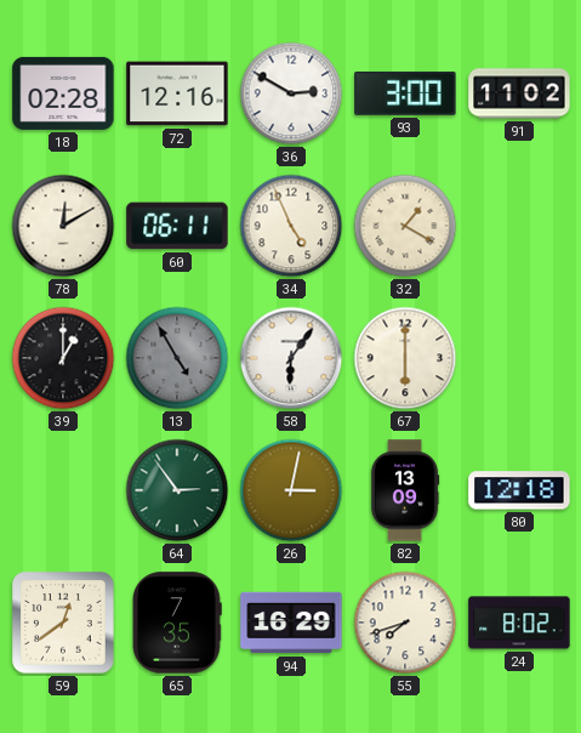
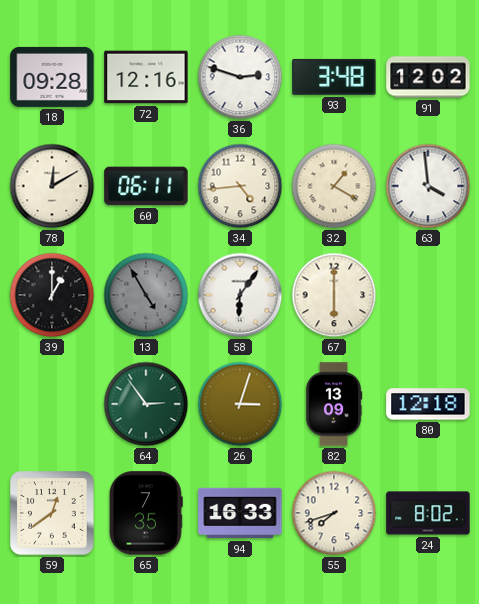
18: 02:28 -> 09:28
36: 2:50 -> 2:48
93: 3:00 -> 3:48
91: 11:02 -> 12:02
34: 4:56 -> 4:44
63: none -> 3:59
26: 3:02 -> 3:03
94: 16:29 -> 16:33
